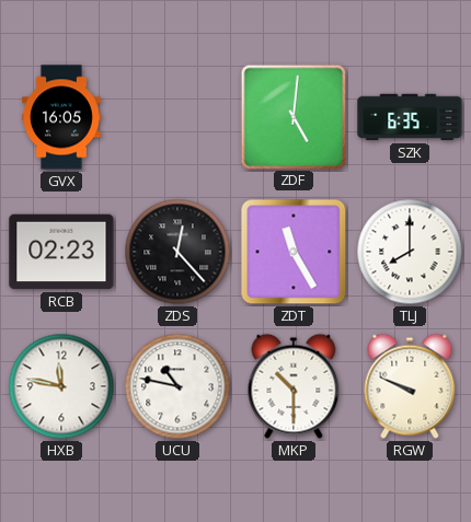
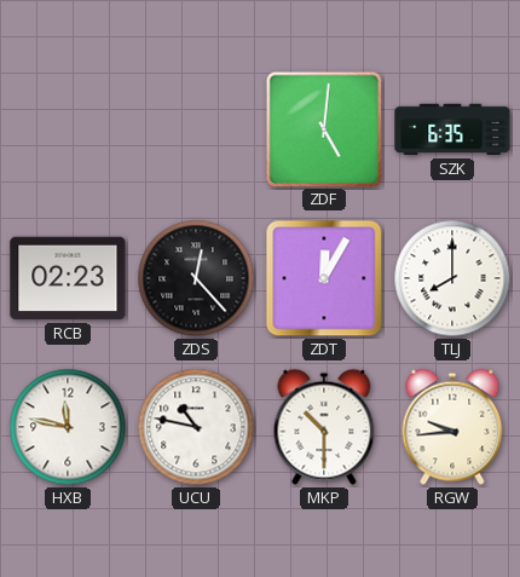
GVX: 16:05 -> none
ZDT: 11:25 -> 12:05
RGW: 9:49 -> 9:44
